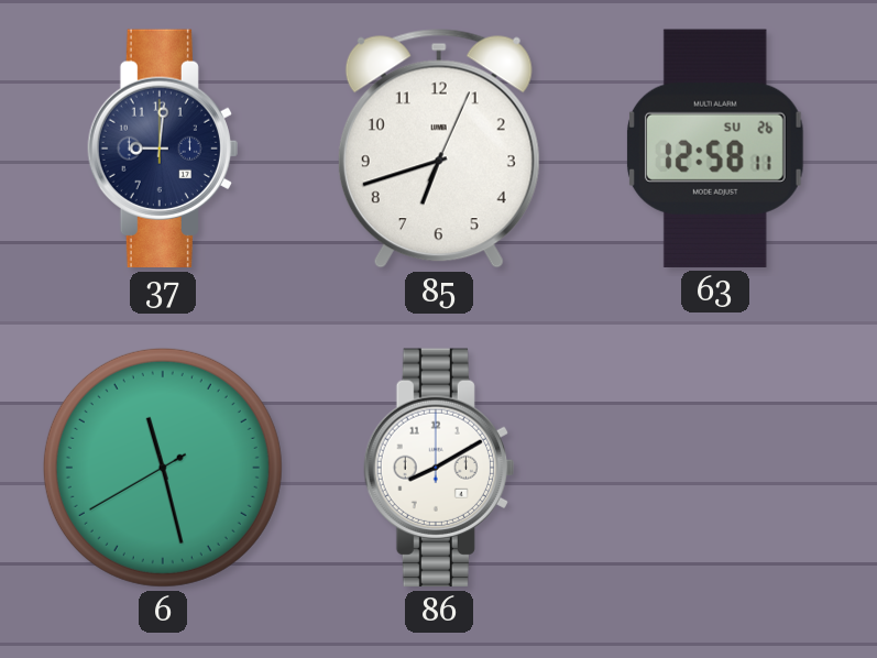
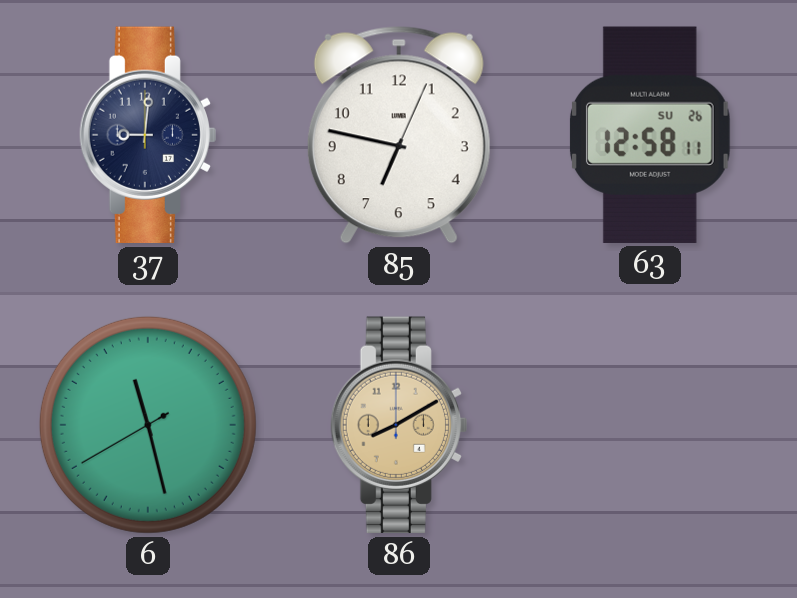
85: 6:42 -> 6:47
86 dial: white -> champagne
